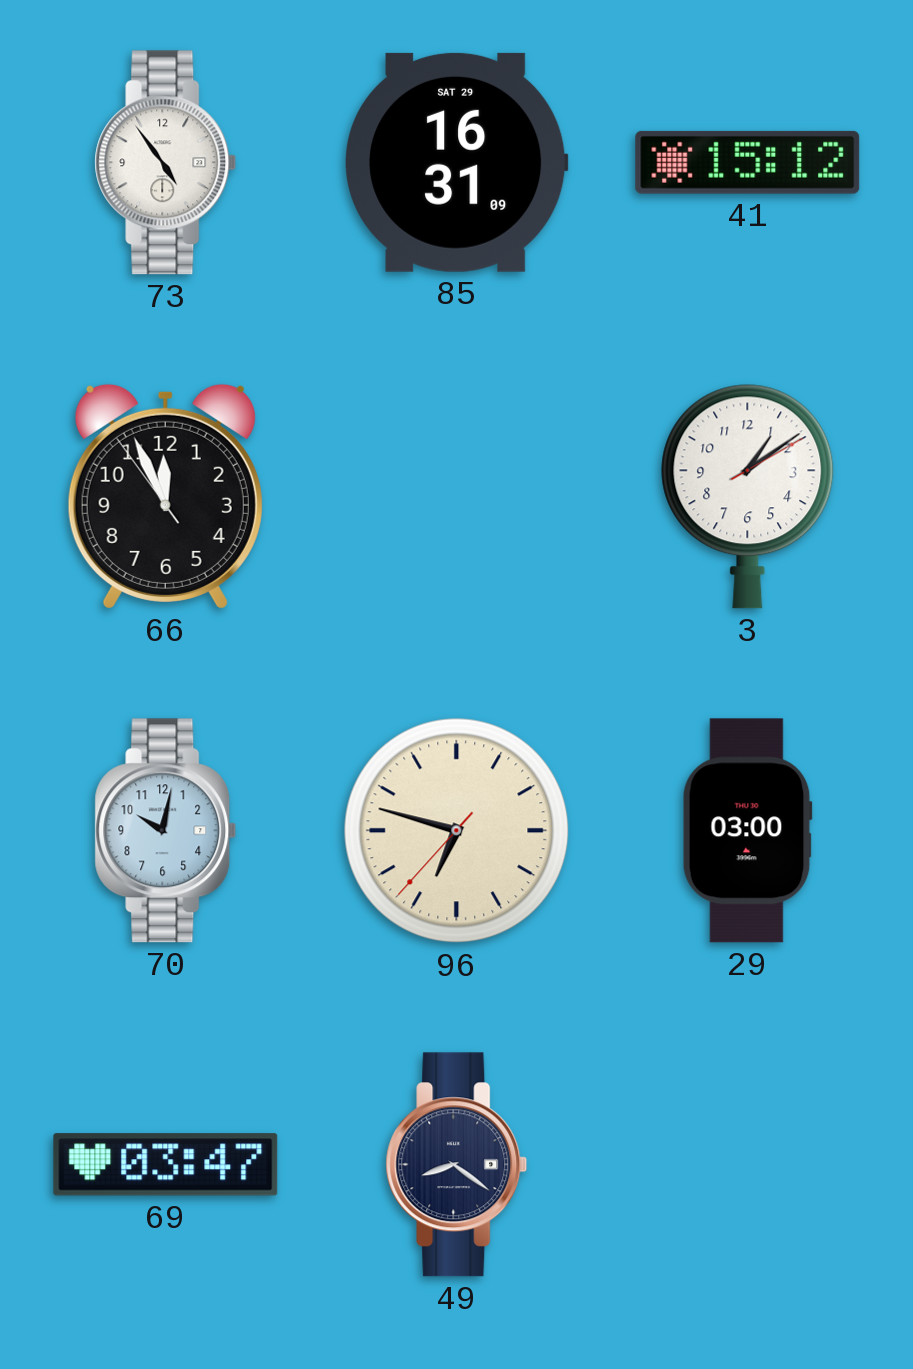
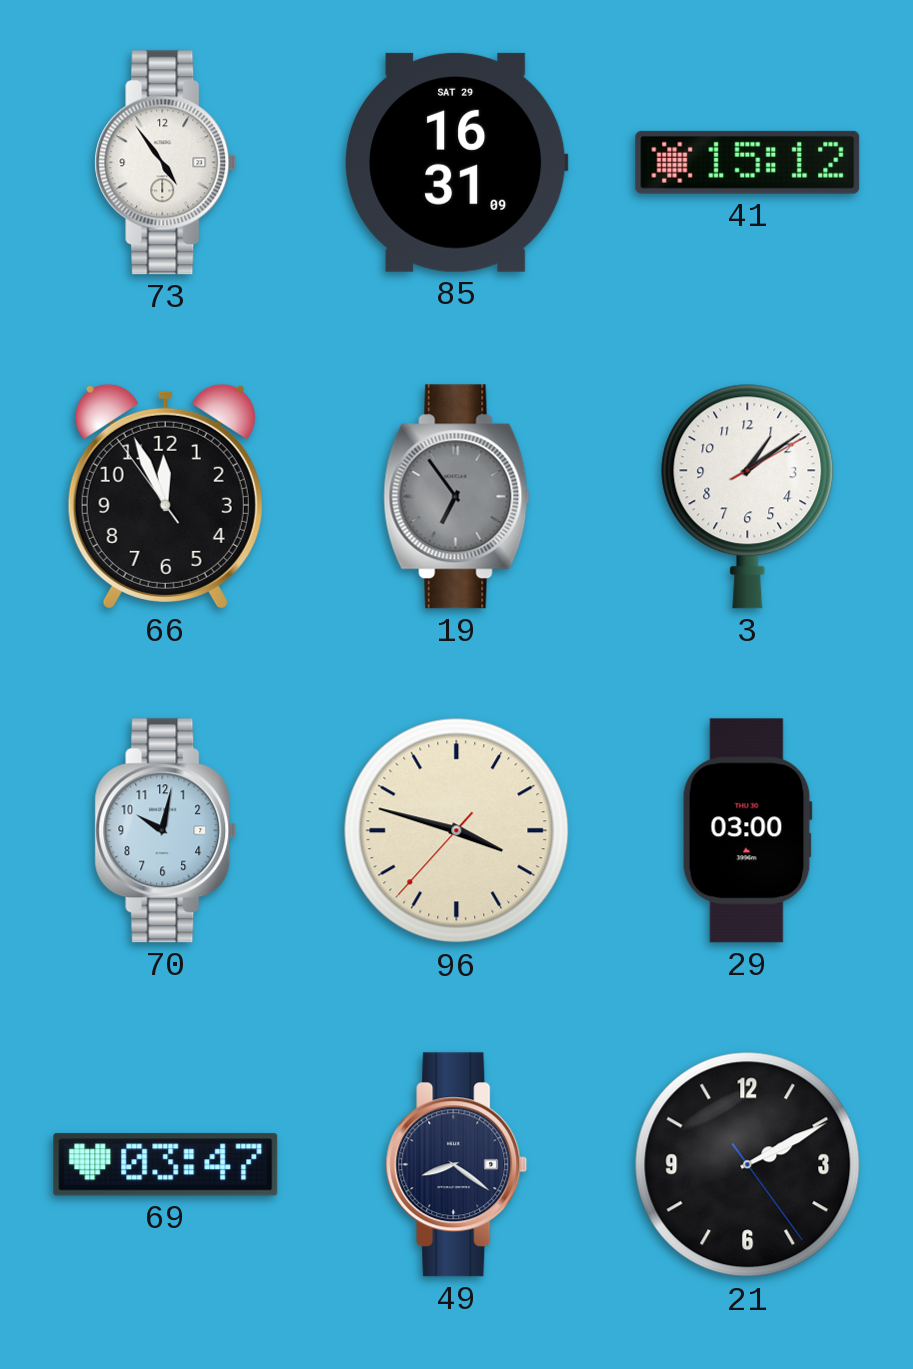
19: none -> 6:54
96: 6:47 -> 3:47
21: none -> 2:10
